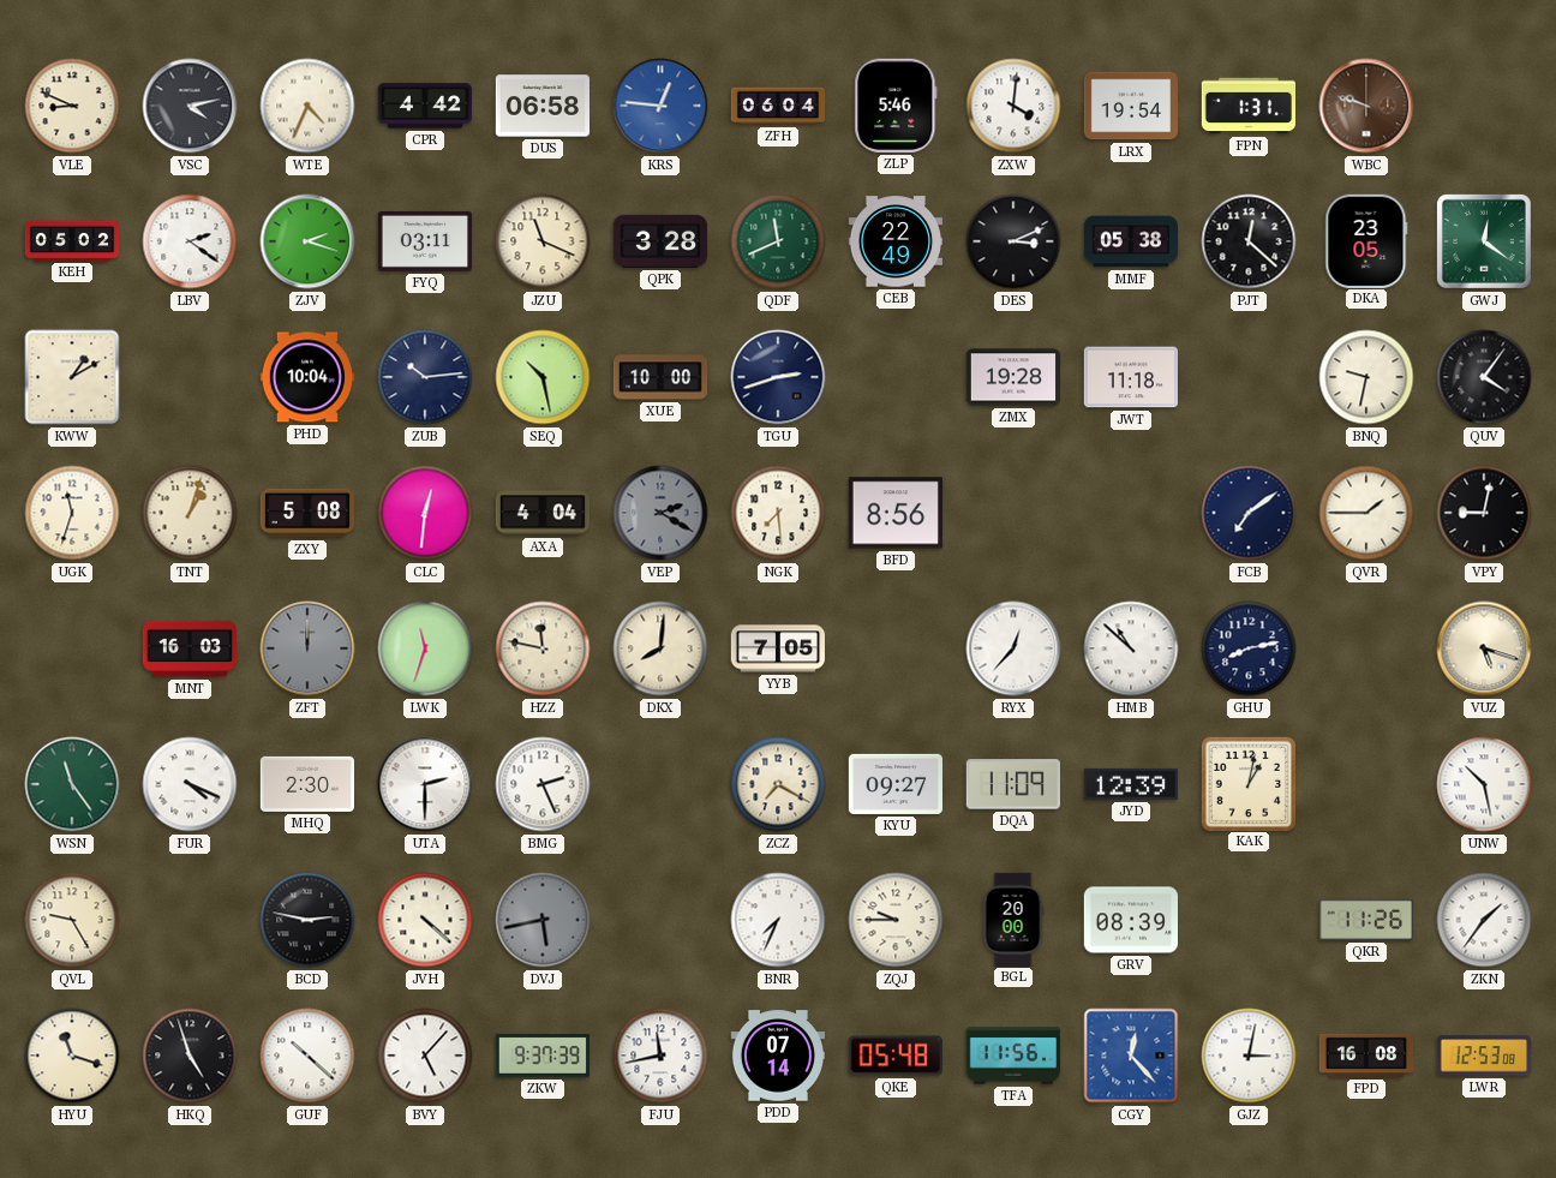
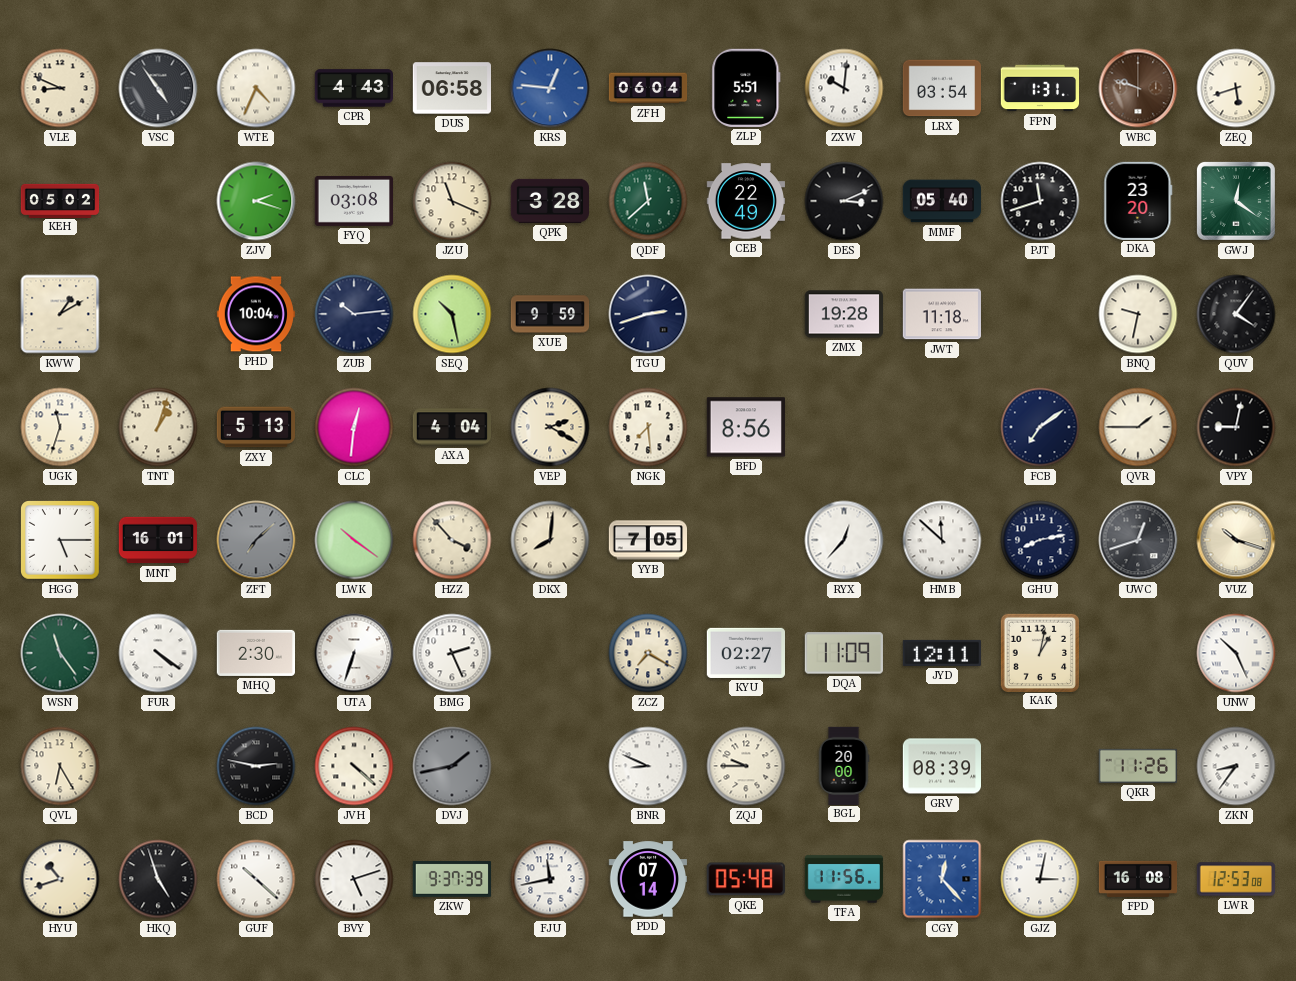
VSC: 4:13 -> 4:54
CPR: 4:42 -> 4:43
ZLP: 5:46 -> 5:51
ZXW: 4:01 -> 10:01
LRX: 19:54 -> 03:54
ZEQ: none -> 5:42
LBV: 2:21 -> none
FYQ: 03:11 -> 03:08
QDF: 11:41 -> 11:38
MMF: 05:38 -> 05:40
PJT: 12:22 -> 11:42
DKA: 23:05 -> 23:20
XUE: 10:00 -> 9:59
ZXY: 5:08 -> 5:13
VEP dial: grey -> cream
HGG: none -> 5:15
MNT: 16:03 -> 16:01
ZFT: 12:00 -> 7:08
LWK: 11:33 -> 10:21
HZZ: 11:47 -> 3:53
HMB: 10:52 -> 11:52
UWC: none -> 12:42
VUZ: 5:18 -> 10:18
FUR: 4:19 -> 4:21
UTA: 2:30 -> 6:33
KYU: 09:27 -> 02:27
JYD: 12:39 -> 12:11
UNW: 10:28 -> 10:26
QVL: 9:25 -> 6:25
DVJ: 5:43 -> 1:43
BNR: 7:34 -> 8:49
ZKN: 1:36 -> 8:36
HYU: 11:18 -> 10:42
BVY: 5:07 -> 5:12
